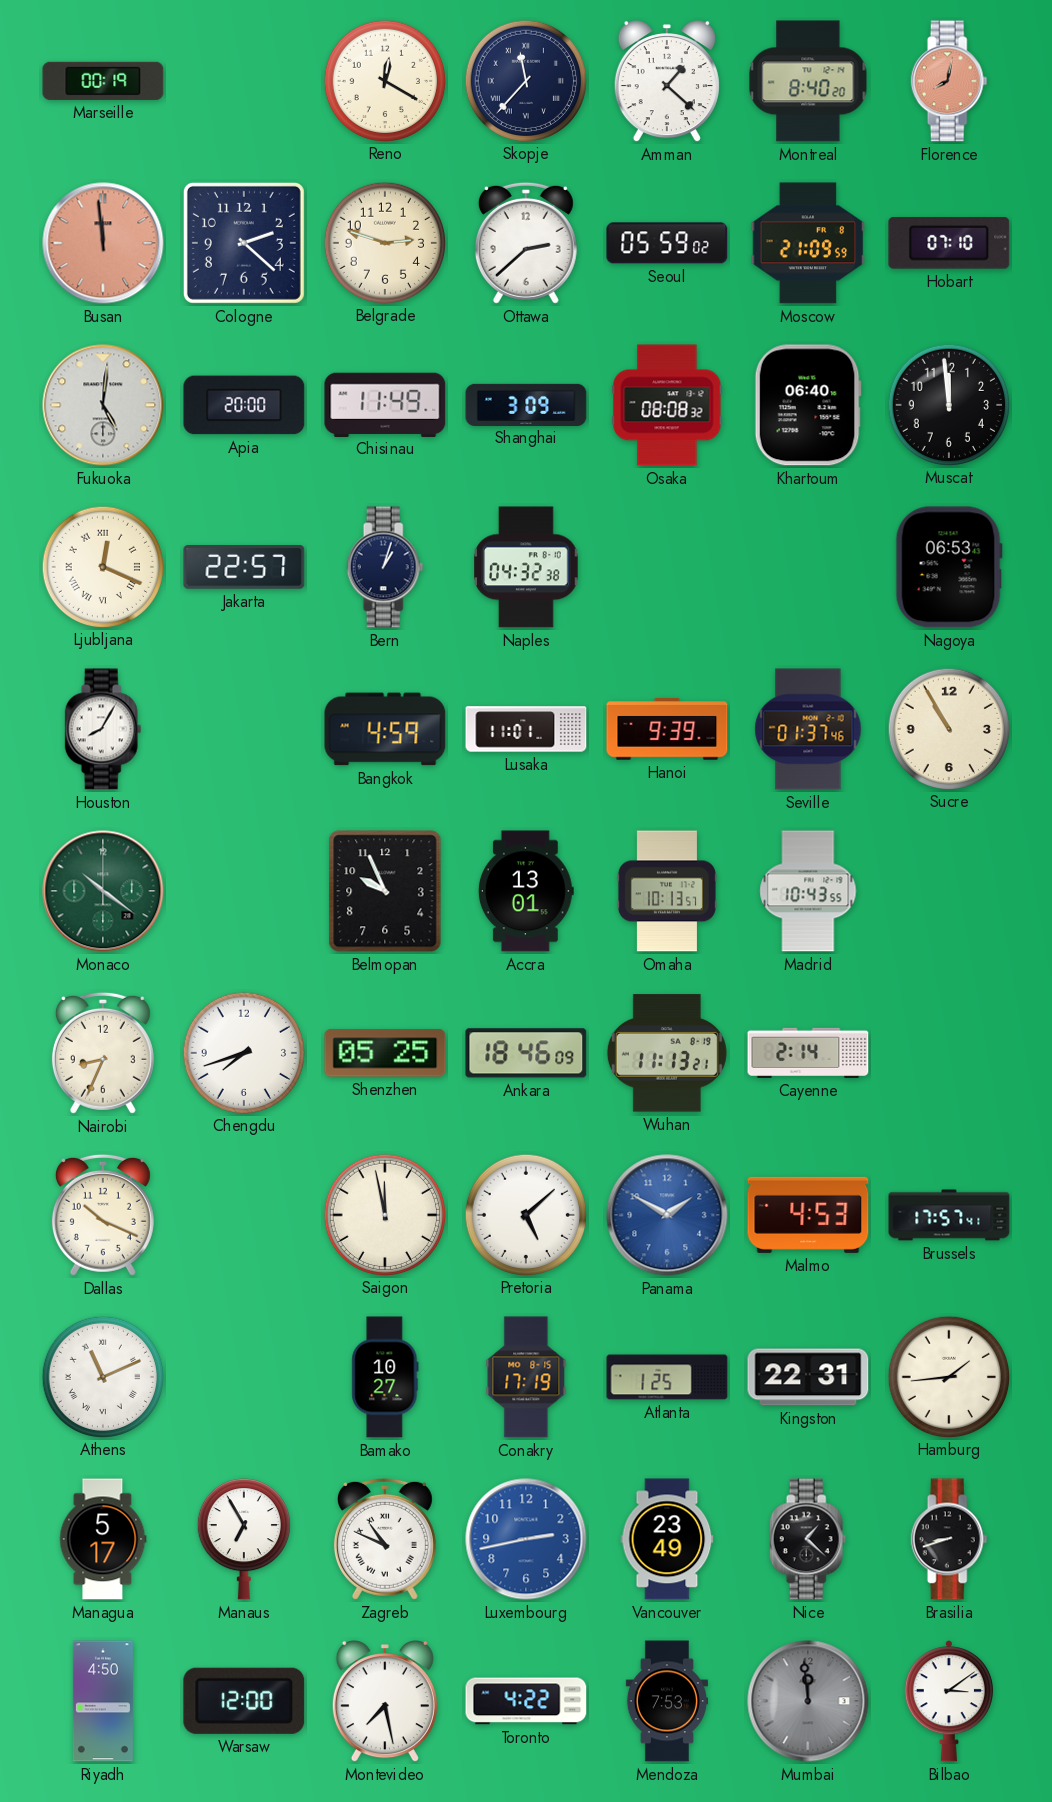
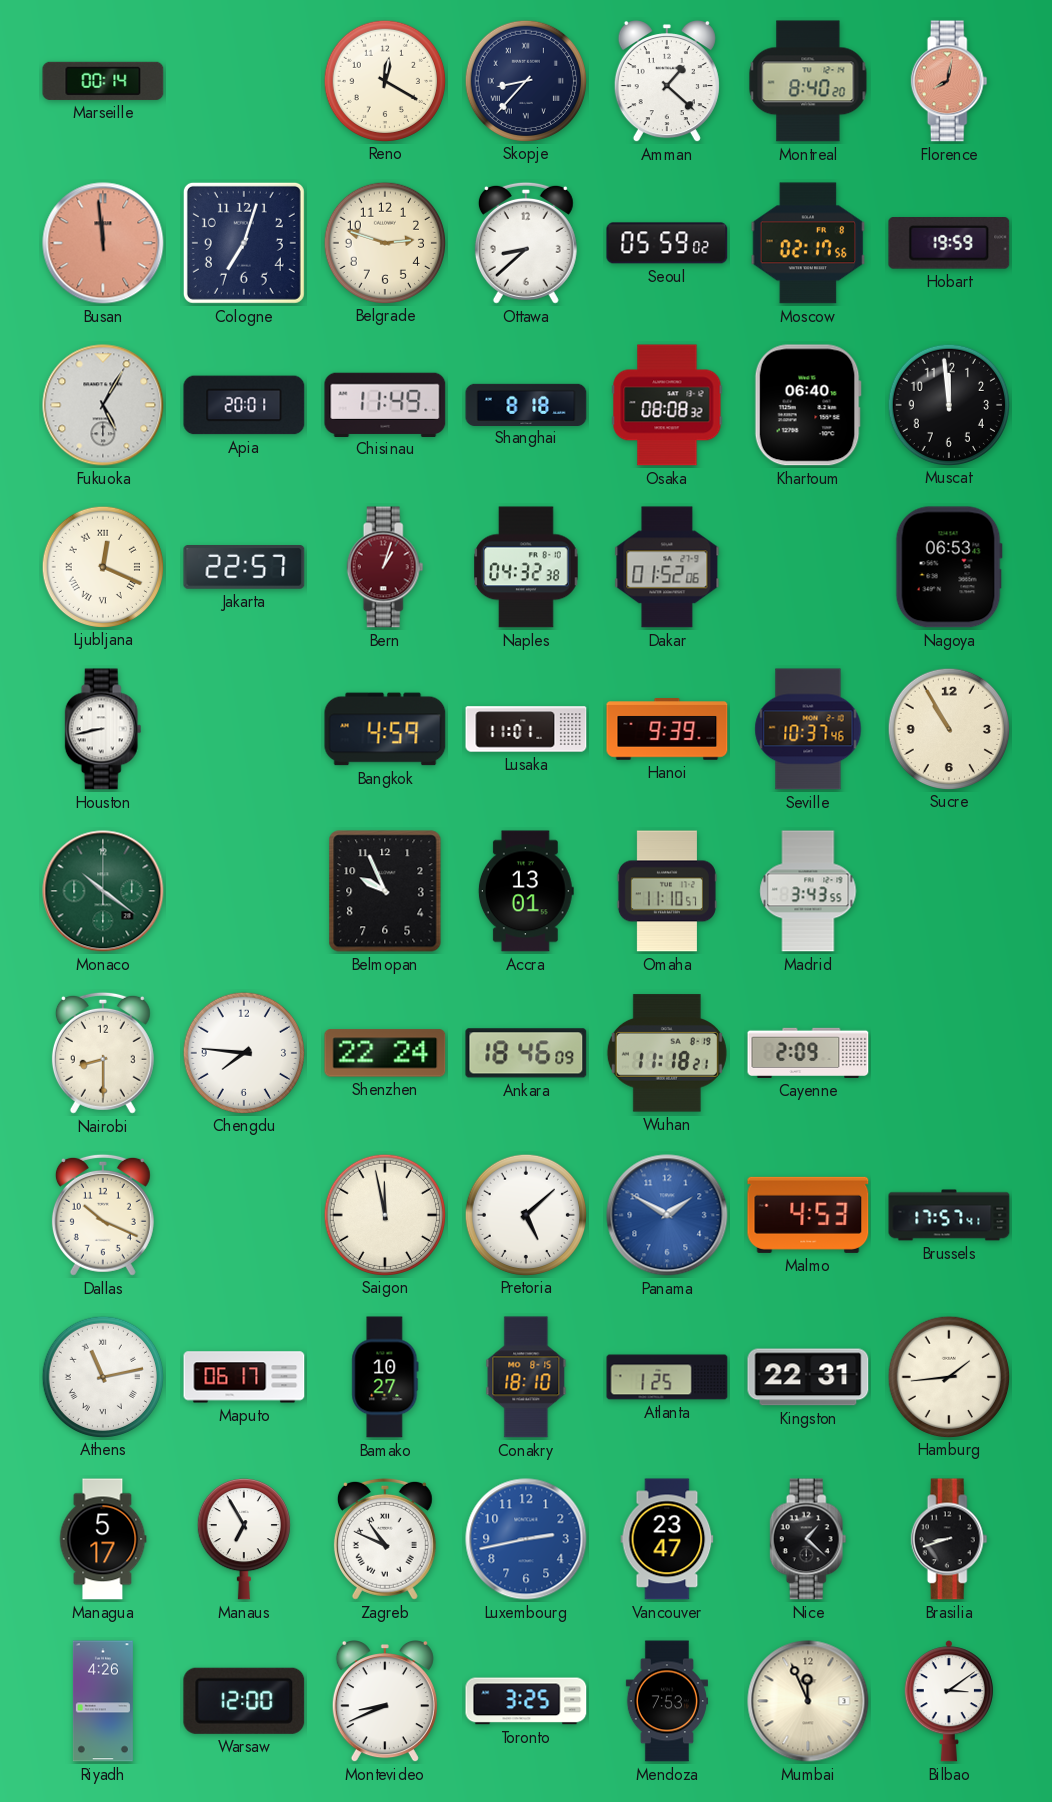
Marseille: 00:19 -> 00:14
Skopje: 11:37 -> 8:37
Cologne: 2:22 -> 7:03
Ottawa: 2:38 -> 8:38
Moscow: 21:09 -> 02:17
Hobart: 07:10 -> 19:59
Fukuoka: 5:01 -> 5:05
Apia: 20:00 -> 20:01
Shanghai: 3:09 -> 8:18
Bern dial: navy -> burgundy
Dakar: none -> 01:52
Houston: 8:05 -> 8:43
Seville: 01:37 -> 10:37
Omaha: 10:13 -> 11:10
Madrid: 10:43 -> 3:43
Nairobi: 8:34 -> 8:30
Chengdu: 7:42 -> 7:46
Shenzhen: 05:25 -> 22:24
Wuhan: 11:13 -> 11:18
Cayenne: 2:14 -> 2:09
Athens: 11:11 -> 11:13
Maputo: none -> 06:17
Conakry: 17:19 -> 18:10
Vancouver: 23:49 -> 23:47
Riyadh: 4:50 -> 4:26
Montevideo: 7:28 -> 8:41
Toronto: 4:22 -> 3:25
Mumbai: 11:59 -> 11:56
Mumbai dial: grey -> cream
